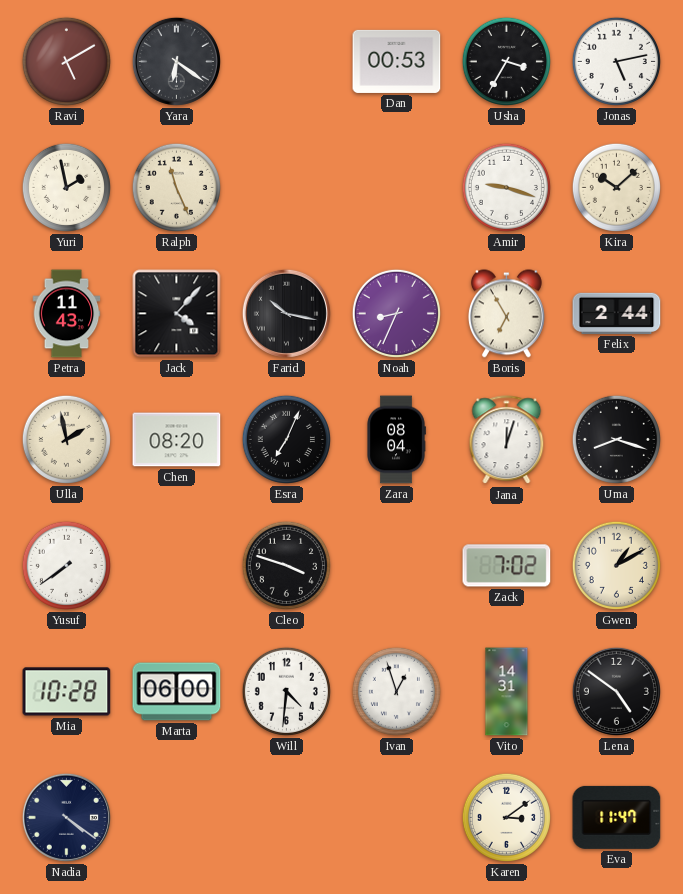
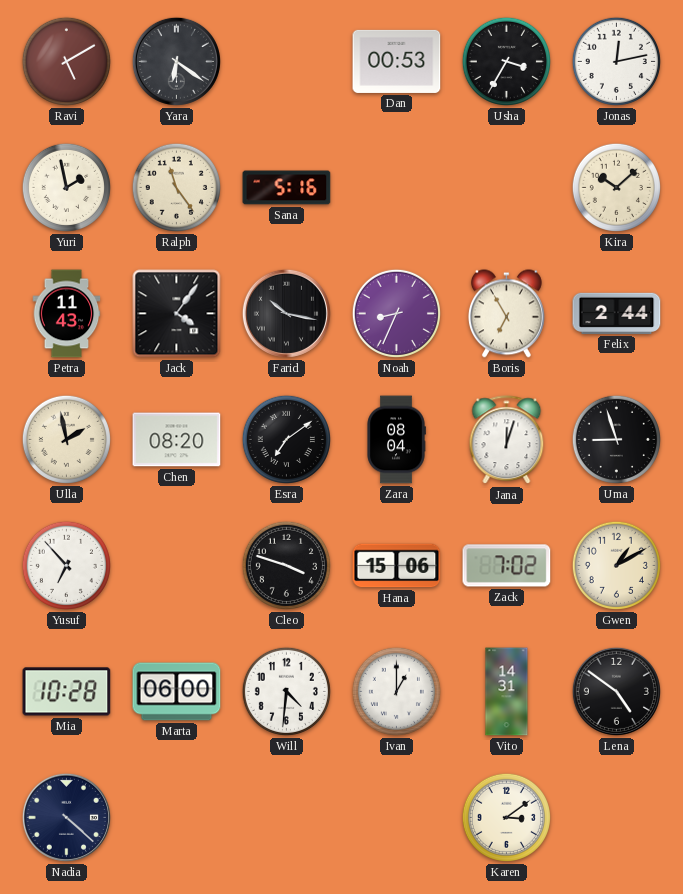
Jonas: 5:13 -> 12:13
Ralph: 11:26 -> 11:24
Sana: none -> 5:16
Amir: 9:18 -> none
Jack: 4:07 -> 4:06
Esra: 7:04 -> 7:09
Uma: 8:18 -> 8:57
Yusuf: 7:39 -> 6:53
Hana: none -> 15:06
Ivan: 12:57 -> 1:00
Nadia: 4:21 -> 4:22
Eva: 11:47 -> none
